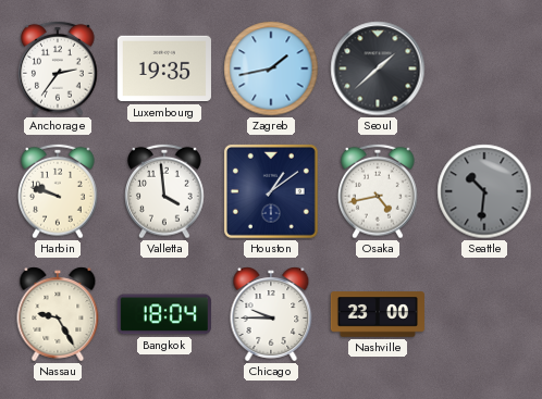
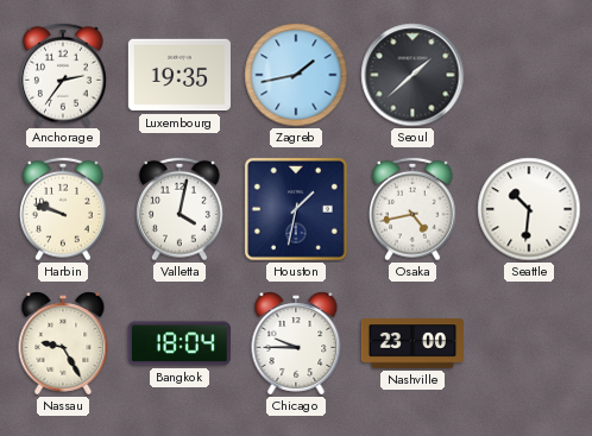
Valletta: 3:59 -> 4:02
Houston: 1:09 -> 1:32
Seattle dial: grey -> white
